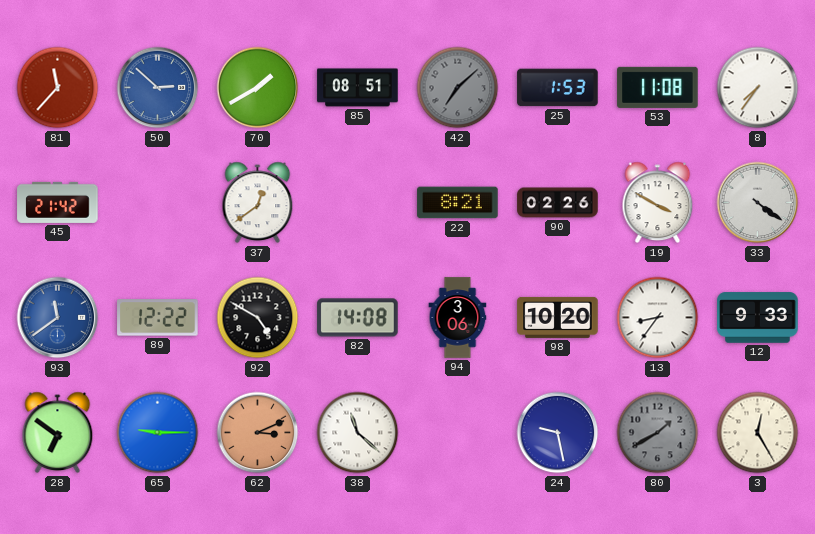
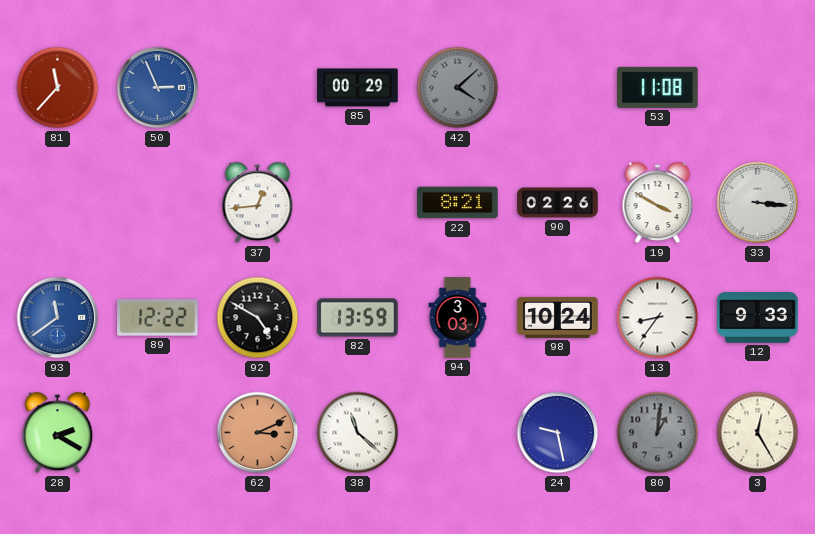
50: 2:52 -> 2:56
70: 1:40 -> none
85: 08:51 -> 00:29
42: 7:08 -> 4:08
25: 1:53 -> none
8: 7:36 -> none
45: 21:42 -> none
37: 12:39 -> 12:44
33: 4:21 -> 3:16
82: 14:08 -> 13:59
94: 3:06 -> 3:03
98: 10:20 -> 10:24
28: 6:51 -> 2:20
65: 9:15 -> none
80: 1:40 -> 1:01
